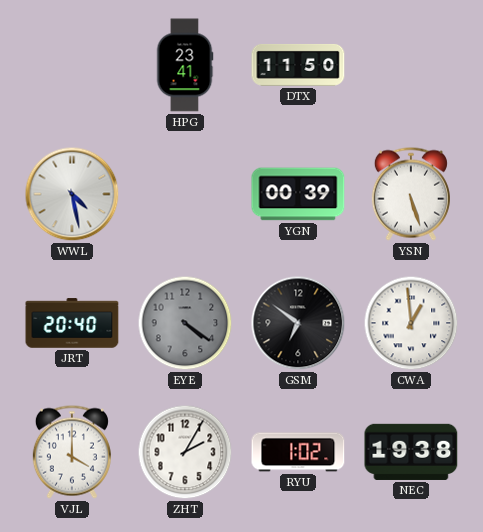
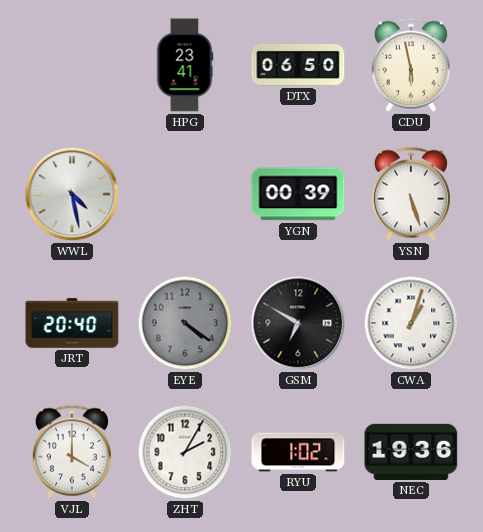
DTX: 11:50 -> 06:50
CDU: none -> 5:58
GSM: 6:51 -> 6:50
CWA: 12:59 -> 1:03
NEC: 19:38 -> 19:36
